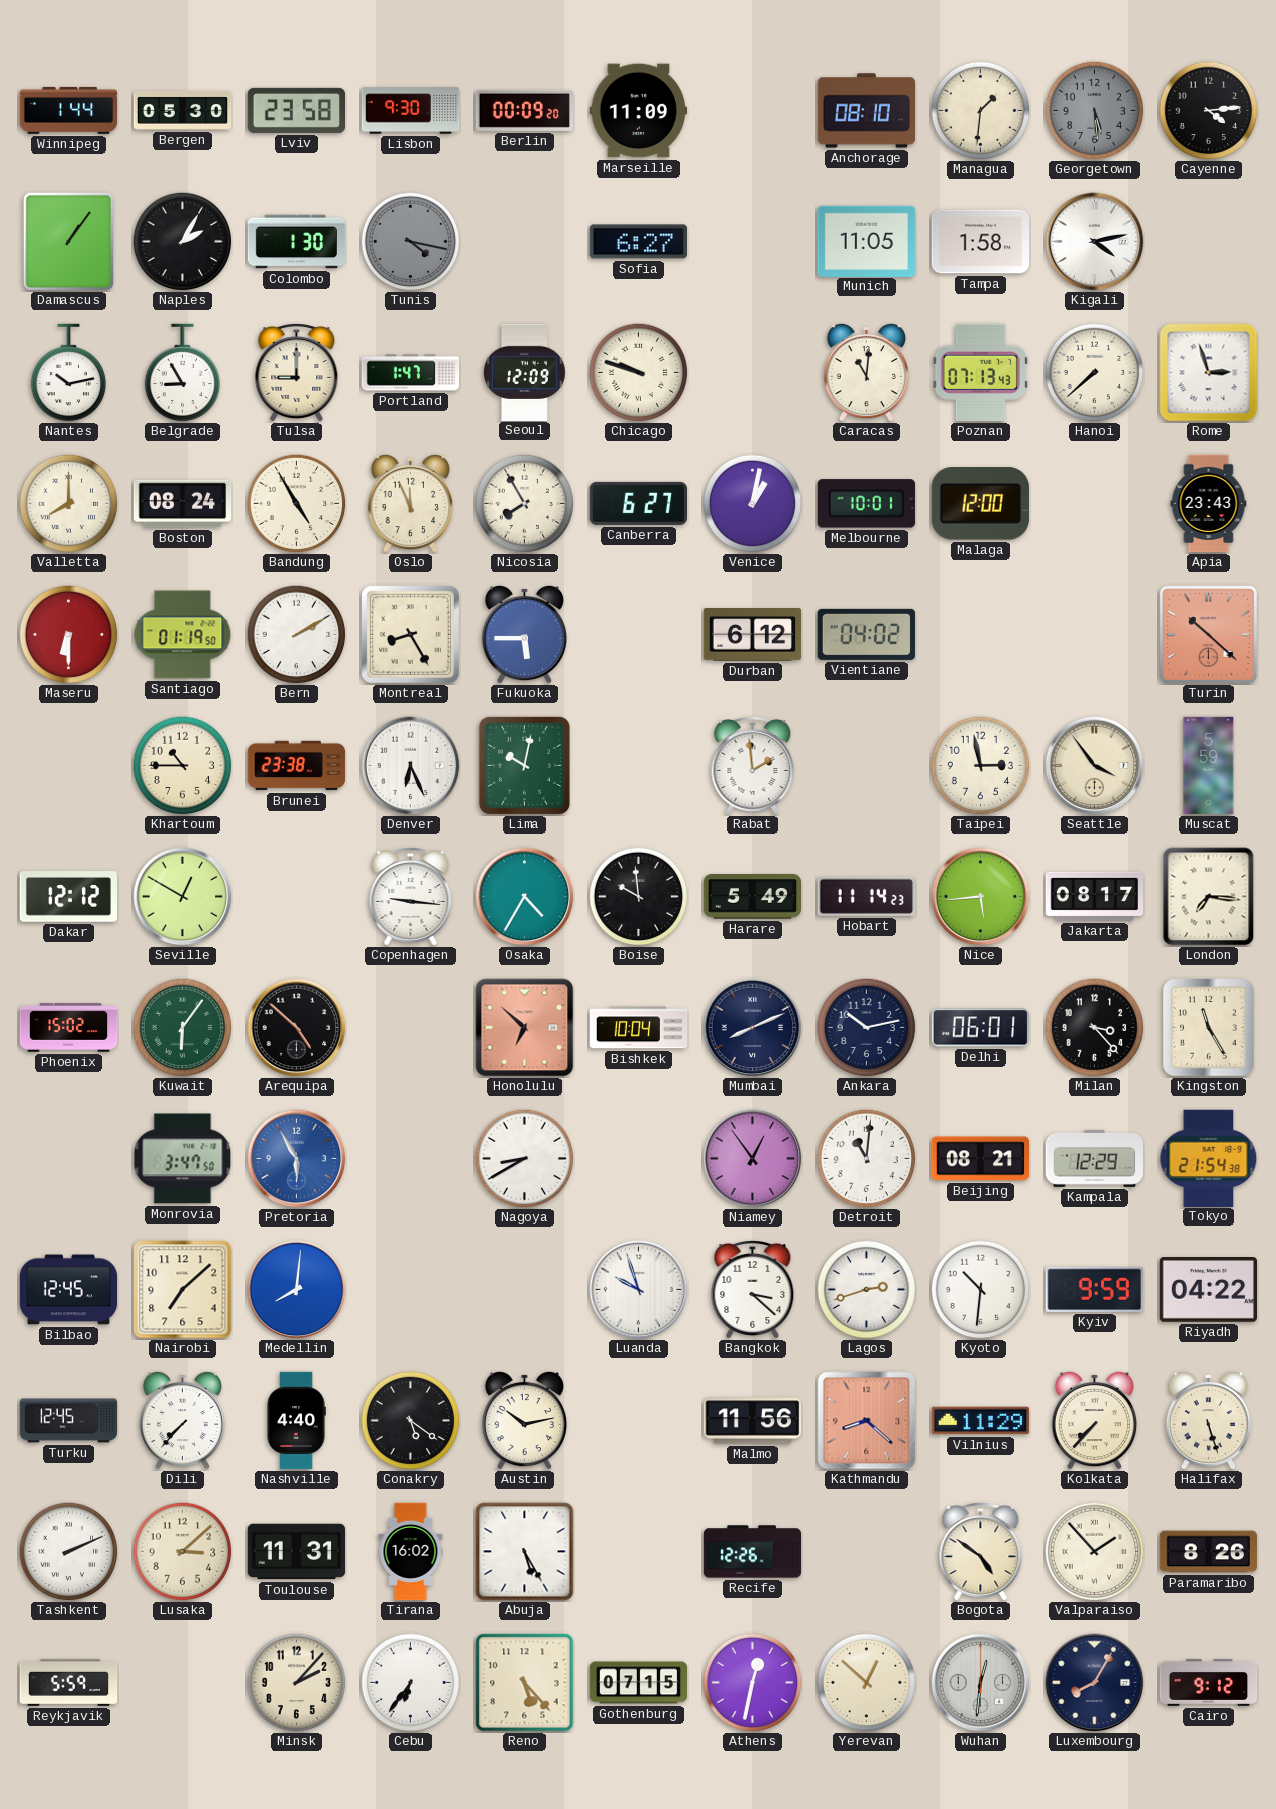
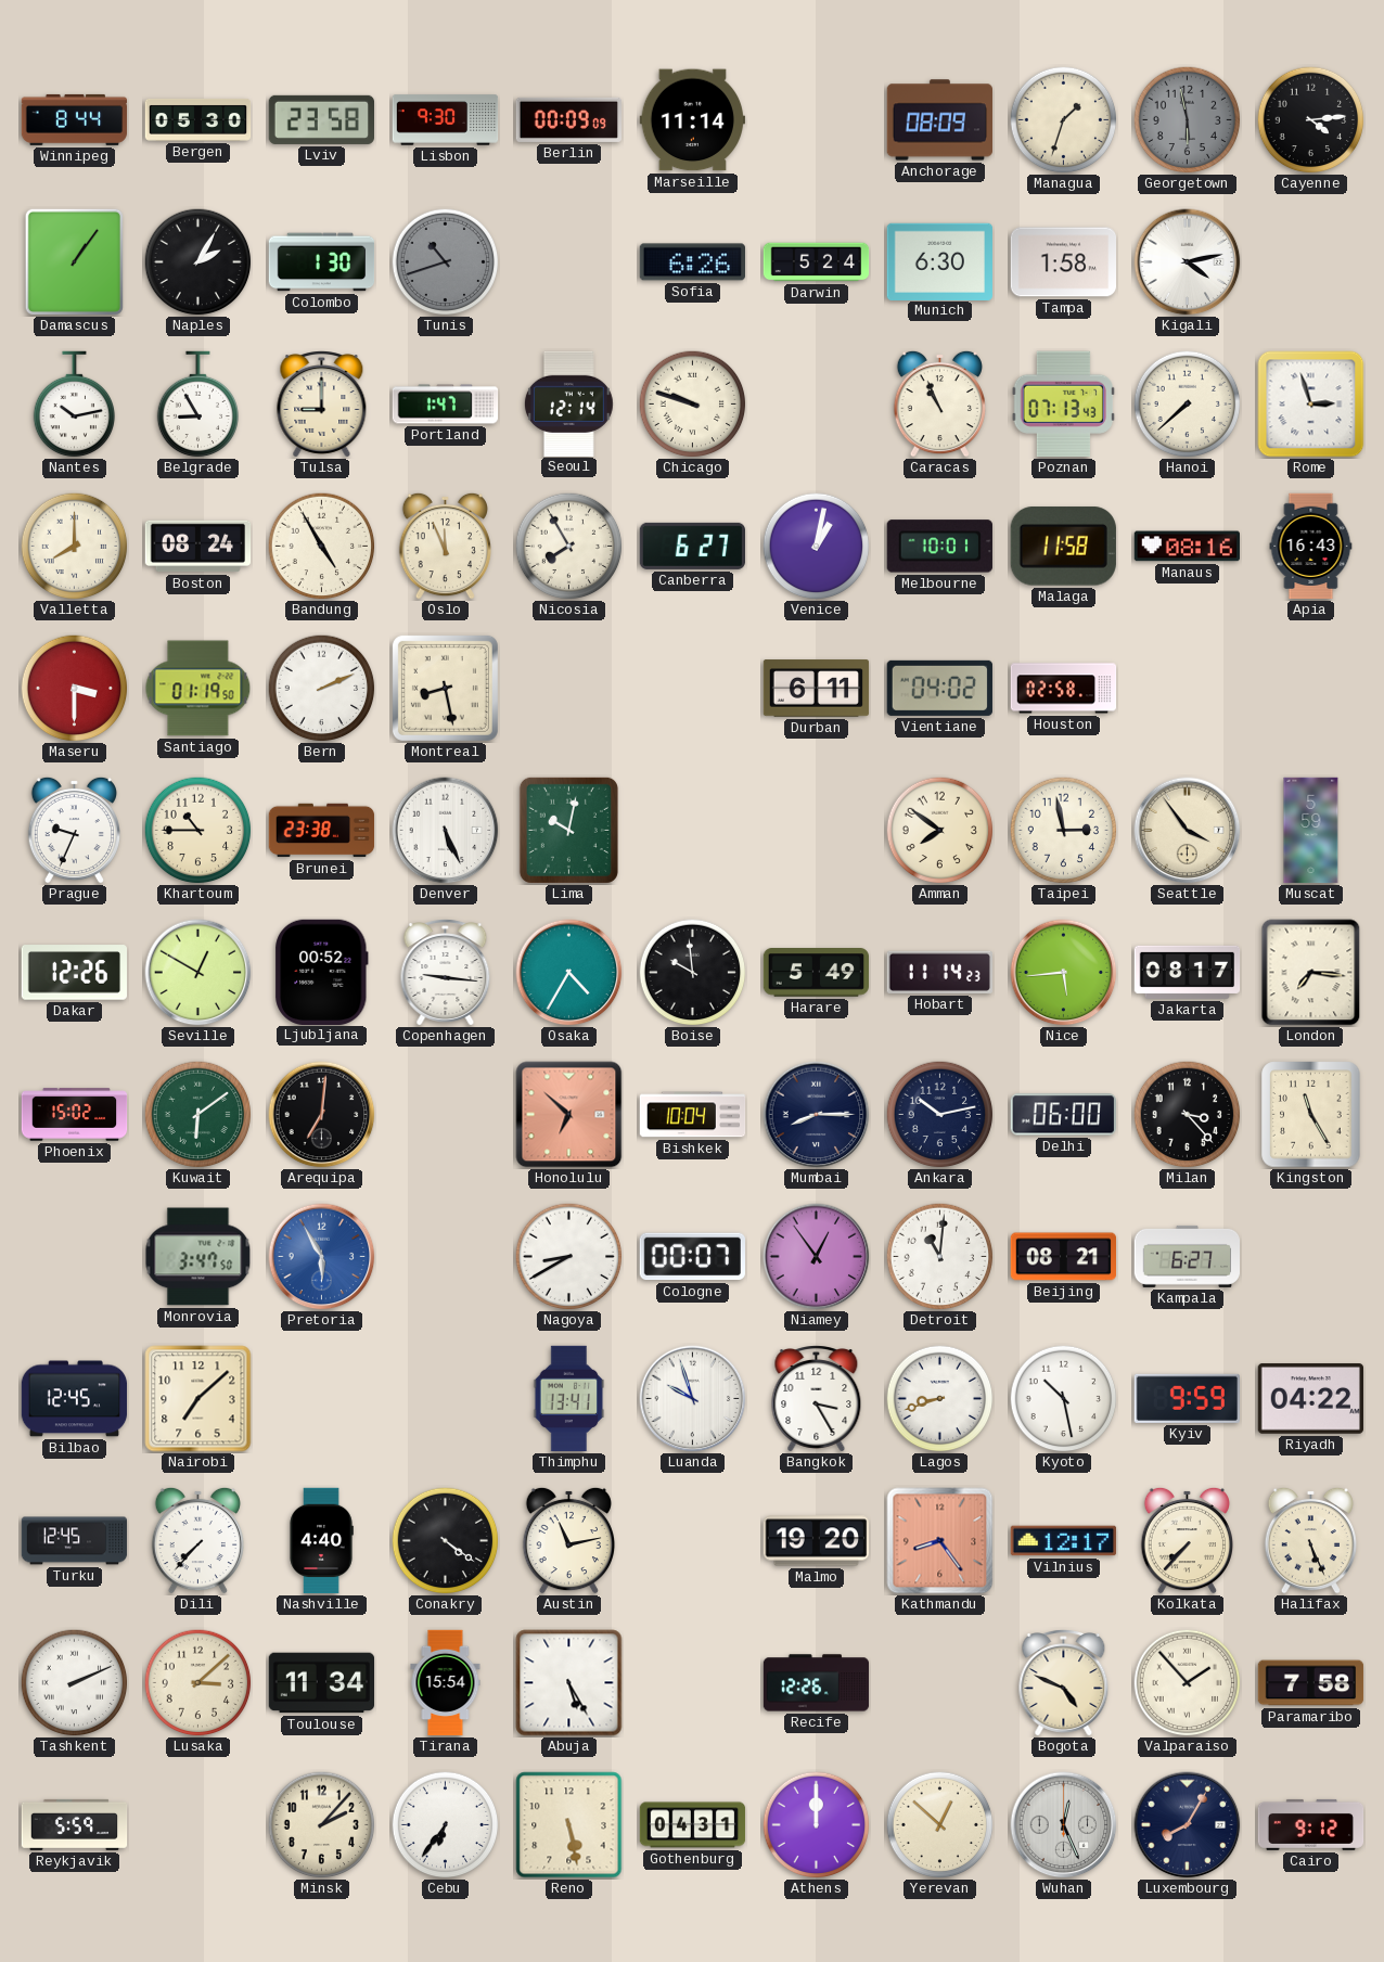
Winnipeg: 1:44 -> 8:44
Berlin: 00:09:20 -> 00:09:09
Marseille: 11:09 -> 11:14
Anchorage: 08:10 -> 08:09
Managua: 1:31 -> 1:33
Georgetown: 5:29 -> 5:58
Tunis: 4:17 -> 10:42
Sofia: 6:27 -> 6:26
Darwin: none -> 5:24
Munich: 11:05 -> 6:30
Seoul: 12:09 -> 12:14
Caracas: 11:01 -> 10:56
Malaga: 12:00 -> 11:58
Manaus: none -> 08:16
Apia: 23:43 -> 16:43
Maseru: 6:30 -> 3:30
Bern: 2:10 -> 2:11
Montreal: 8:25 -> 8:28
Fukuoka: 5:45 -> none
Durban: 6:12 -> 6:11
Houston: none -> 02:58
Turin: 10:22 -> none
Prague: none -> 9:34
Denver: 6:26 -> 5:26
Rabat: 1:59 -> none
Amman: none -> 7:51
Dakar: 12:12 -> 12:26
Ljubljana: none -> 00:52
Kuwait: 6:06 -> 6:09
Arequipa: 4:52 -> 7:01
Mumbai: 8:11 -> 8:15
Delhi: 06:01 -> 06:00
Cologne: none -> 00:07
Kampala: 12:29 -> 6:27
Tokyo: 21:54 -> none
Medellin: 8:01 -> none
Thimphu: none -> 13:41
Bangkok: 3:22 -> 3:25
Lagos: 2:42 -> 8:42
Kyoto: 10:31 -> 10:28
Conakry: 5:21 -> 4:21
Austin: 10:13 -> 11:13
Malmo: 11:56 -> 19:20
Kathmandu: 8:22 -> 8:24
Vilnius: 11:29 -> 12:17
Halifax: 5:27 -> 5:26
Toulouse: 11:31 -> 11:34
Tirana: 16:02 -> 15:54
Bogota: 4:51 -> 4:49
Paramaribo: 8:26 -> 7:58
Reno: 5:23 -> 5:28
Gothenburg: 07:15 -> 04:31
Athens: 12:32 -> 12:00
Wuhan: 12:31 -> 12:26
